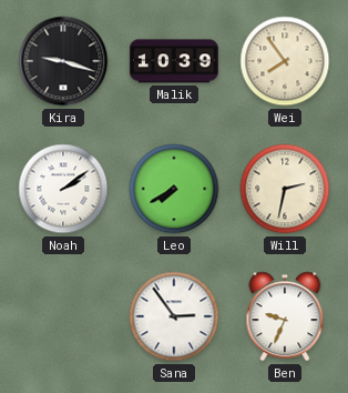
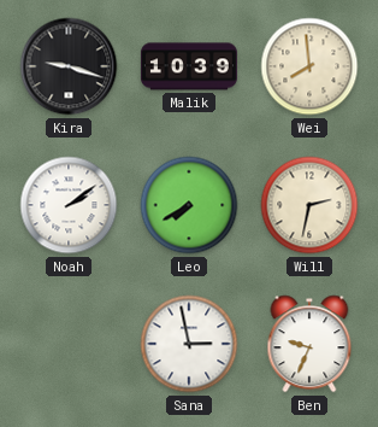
Wei: 7:54 -> 7:59
Sana: 2:54 -> 2:58
